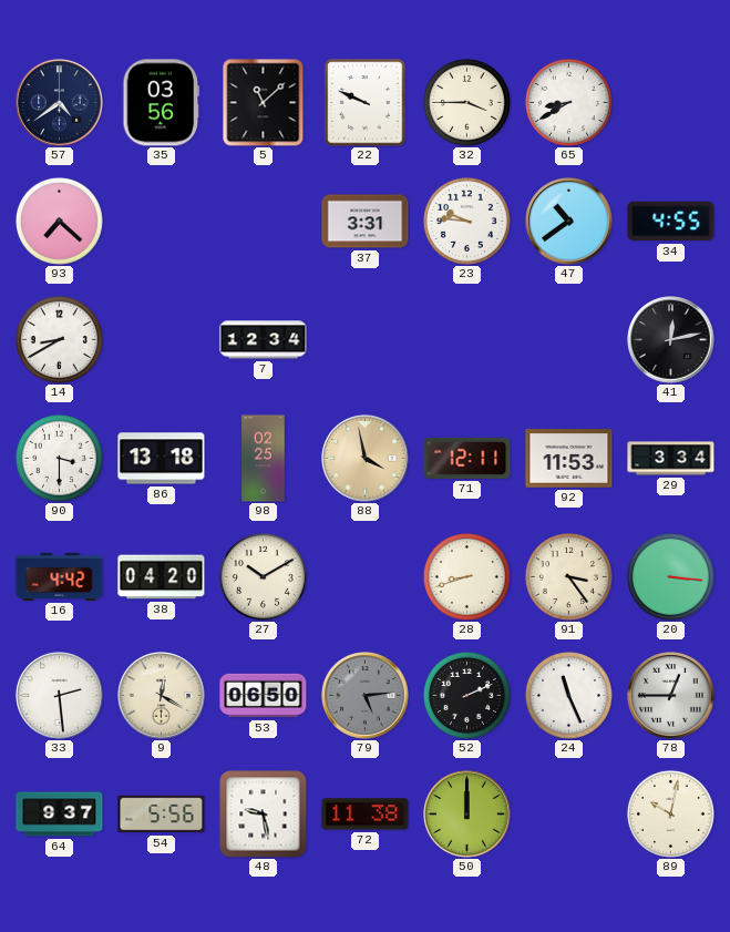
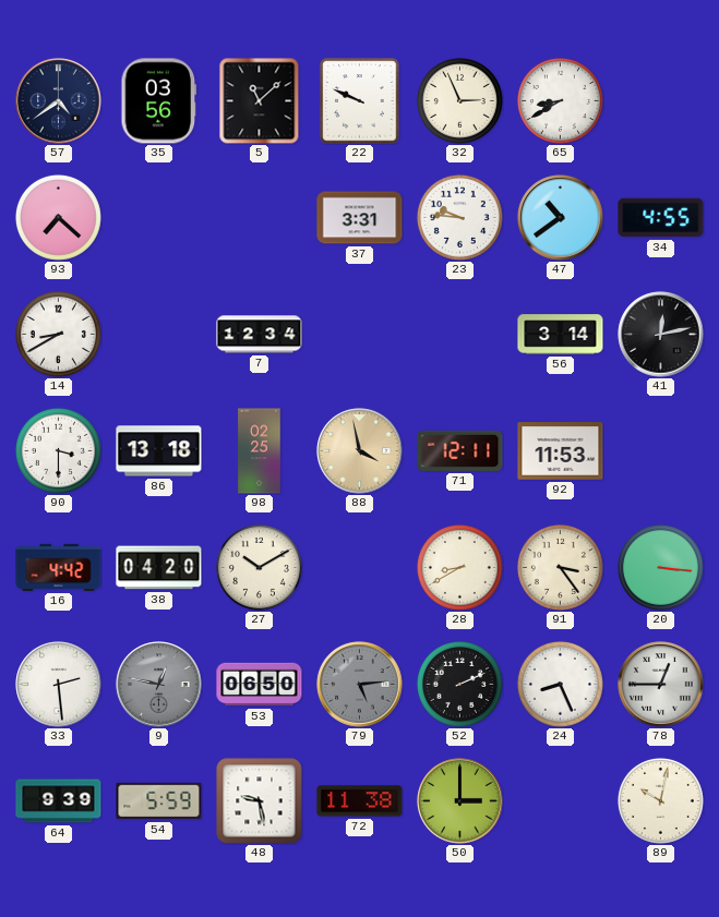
32: 3:45 -> 2:56
56: none -> 3:14
29: 3:34 -> none
28: 8:42 -> 8:40
9: 12:20 -> 12:47
9 dial: cream -> grey
24: 11:26 -> 8:26
64: 9:37 -> 9:39
54: 5:56 -> 5:59
50: 12:00 -> 3:00
